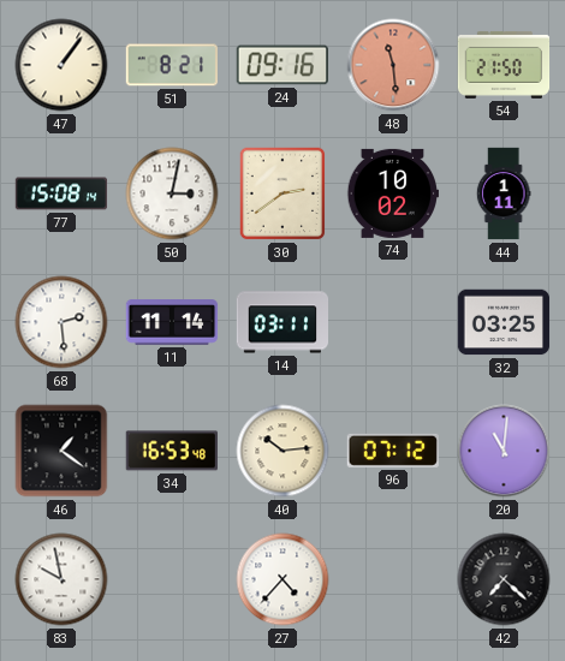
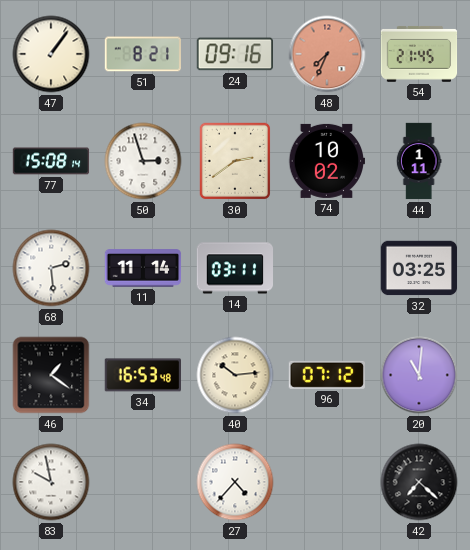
48: 11:29 -> 7:34
54: 21:50 -> 21:45
50: 3:02 -> 2:57
